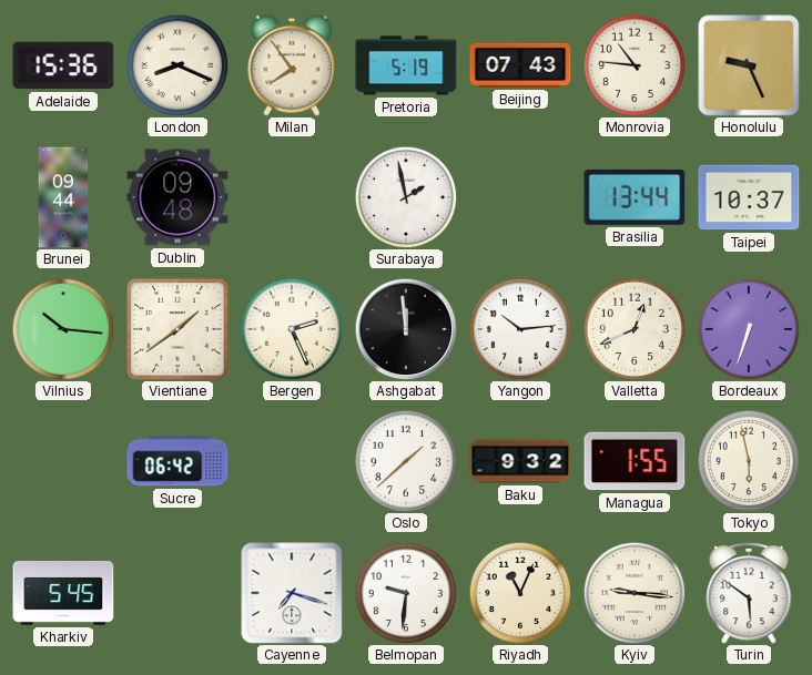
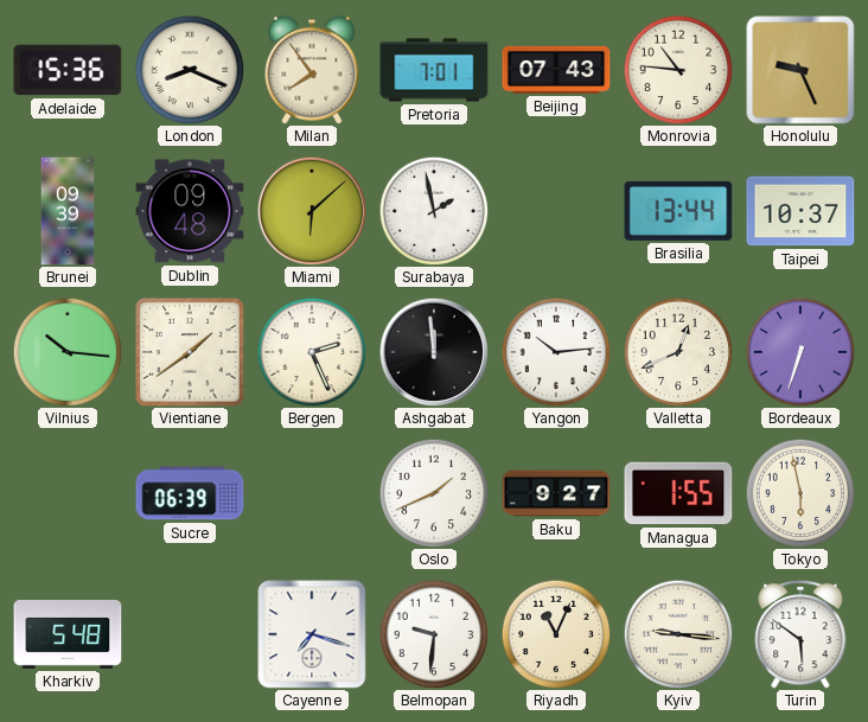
Pretoria: 5:19 -> 7:01
Brunei: 09:44 -> 09:39
Miami: none -> 6:08
Sucre: 06:42 -> 06:39
Oslo: 1:38 -> 1:41
Baku: 9:32 -> 9:27
Kharkiv: 5:45 -> 5:48
